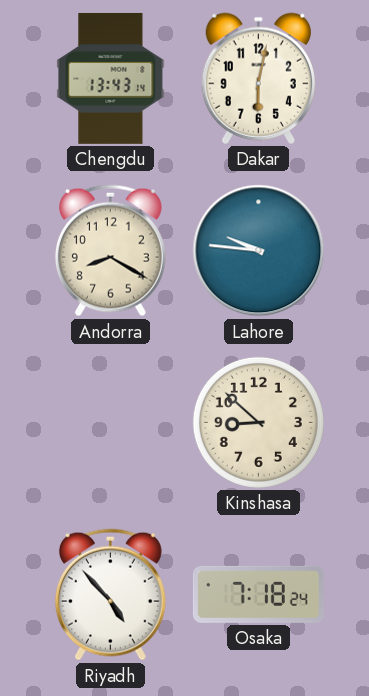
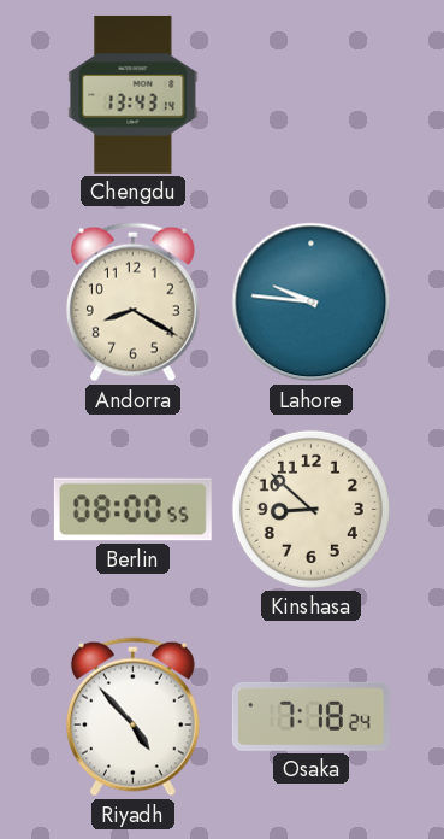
Dakar: 6:02 -> none
Berlin: none -> 08:00
